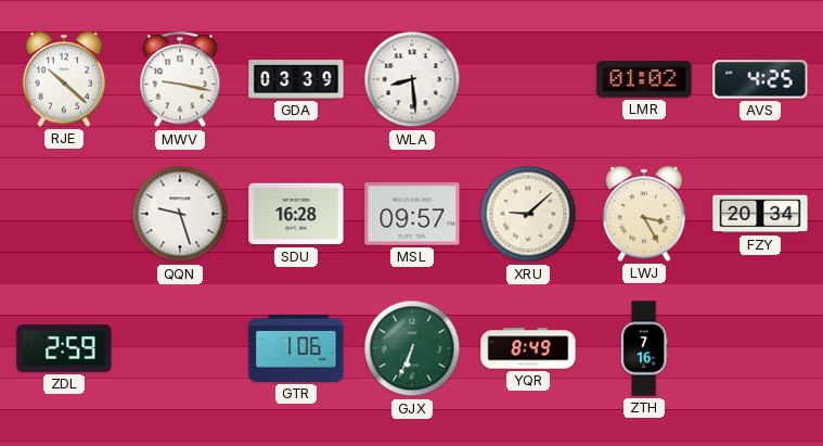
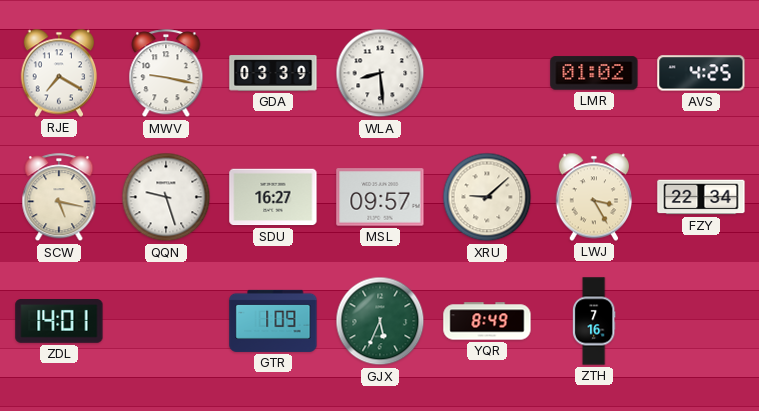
RJE: 10:22 -> 7:20
SCW: none -> 5:17
SDU: 16:28 -> 16:27
FZY: 20:34 -> 22:34
ZDL: 2:59 -> 14:01
GTR: 1:06 -> 1:09
GJX: 6:34 -> 5:34
